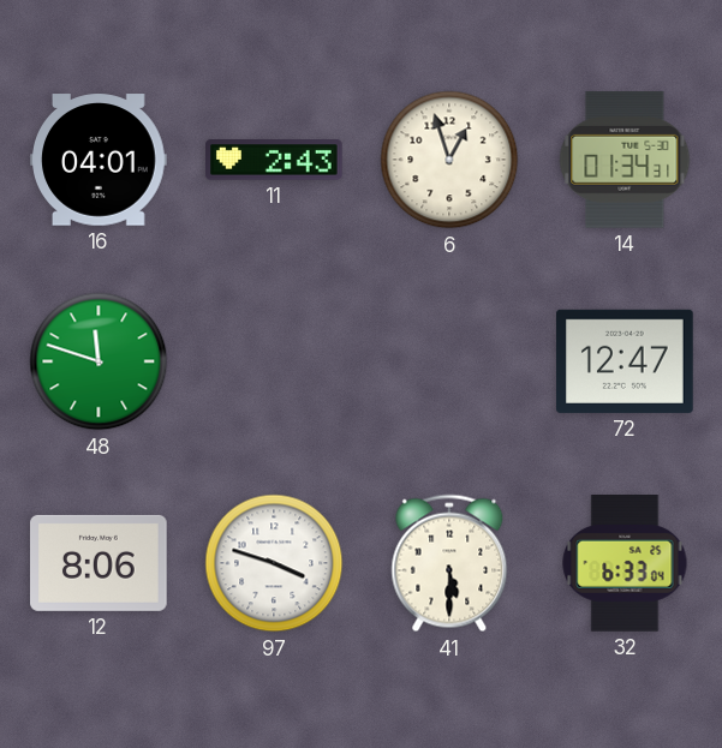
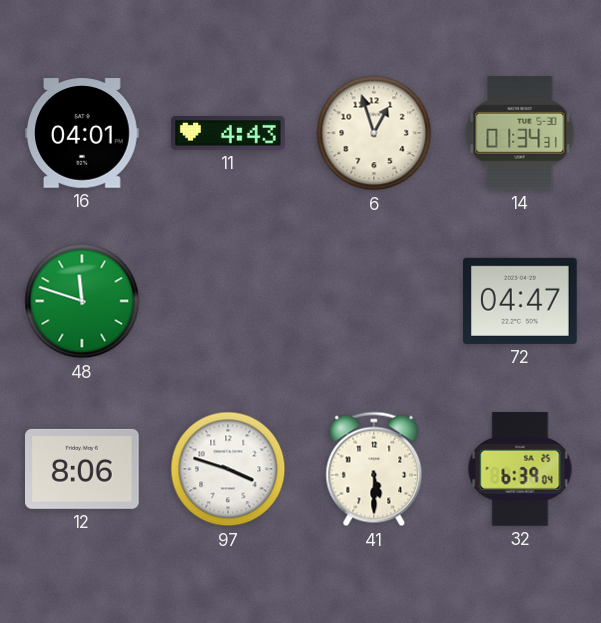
11: 2:43 -> 4:43
72: 12:47 -> 04:47
32: 6:33 -> 6:39
